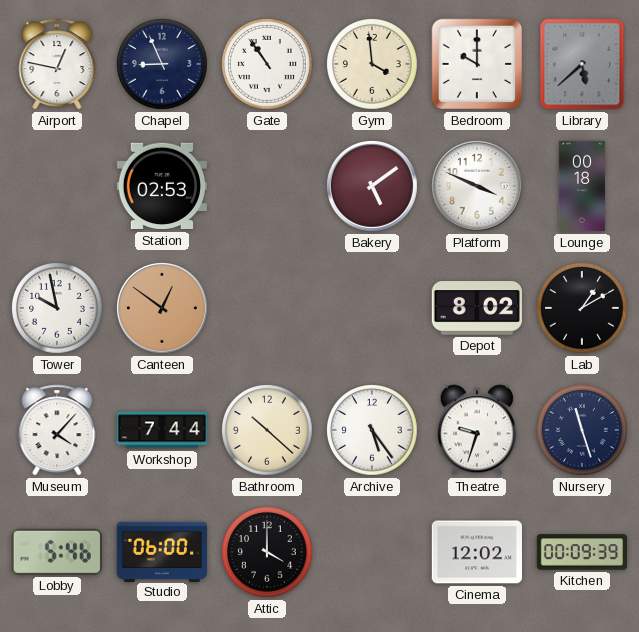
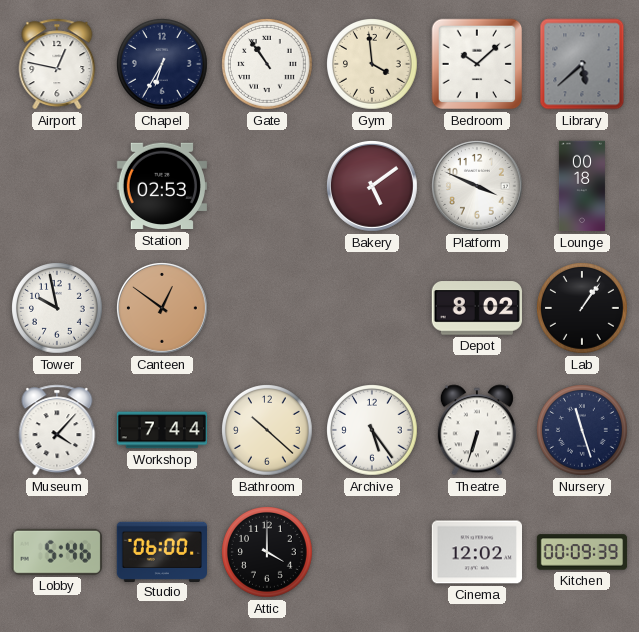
Chapel: 8:56 -> 6:35
Bedroom: 10:00 -> 10:08
Lab: 1:10 -> 1:06
Theatre: 9:33 -> 6:33
